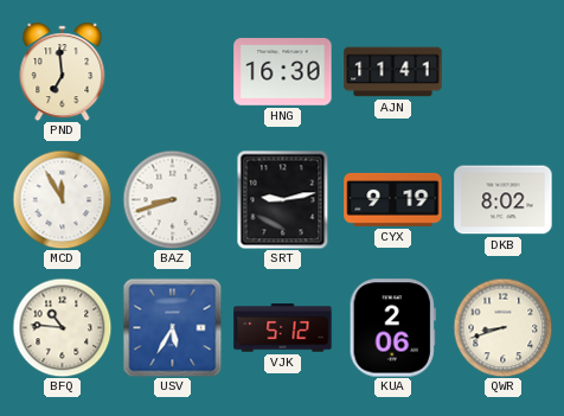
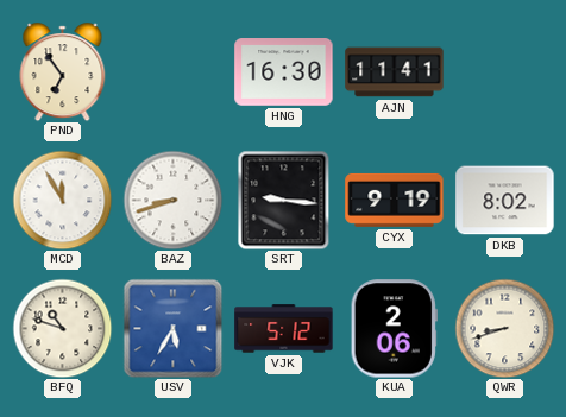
PND: 6:59 -> 6:54
SRT: 9:13 -> 9:16
BFQ: 10:46 -> 10:48
